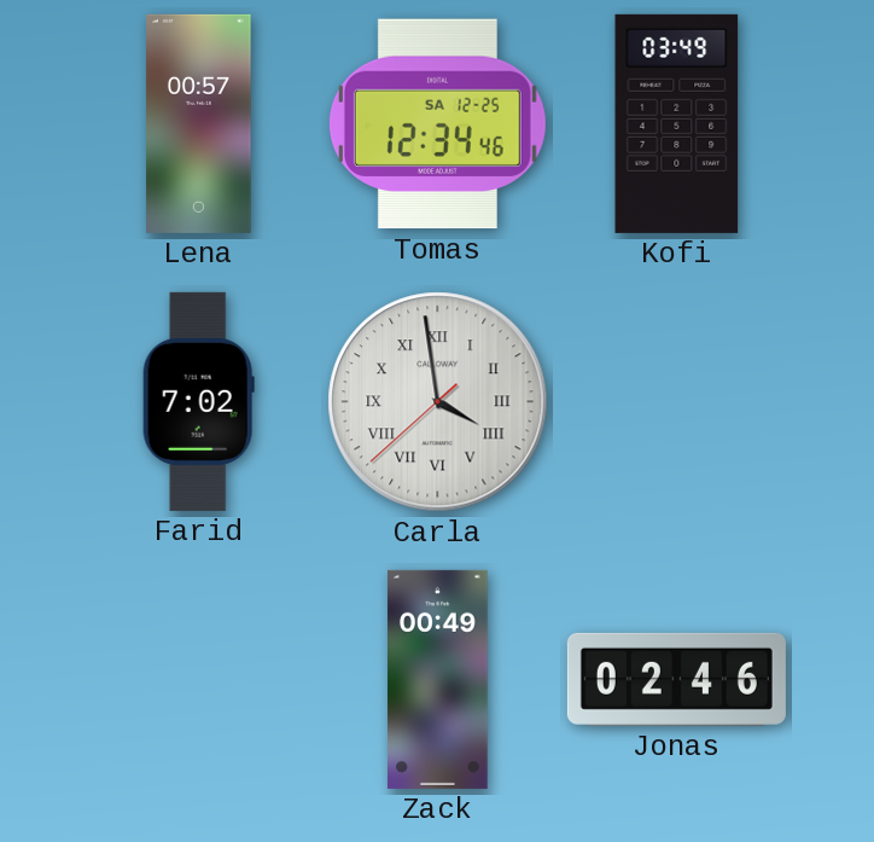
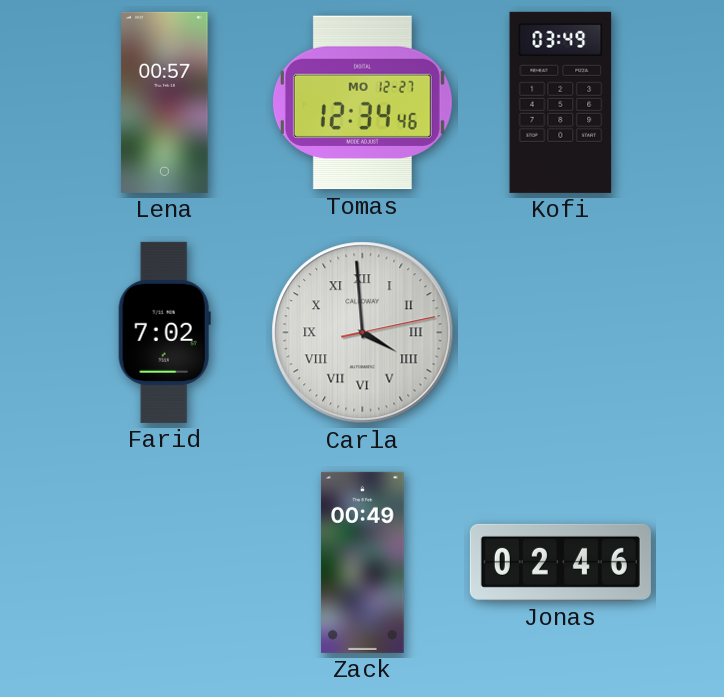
Tomas date: SA 12-25 -> MO 12-27
Carla: 3:58 -> 3:59
